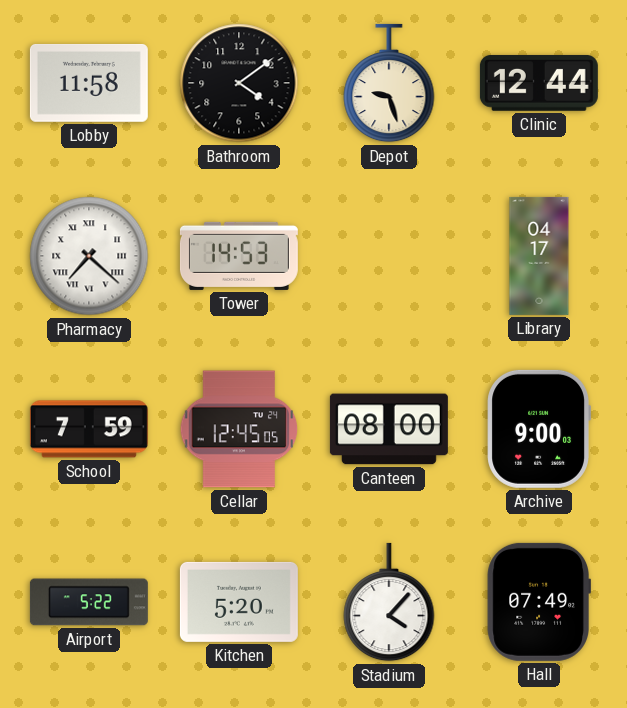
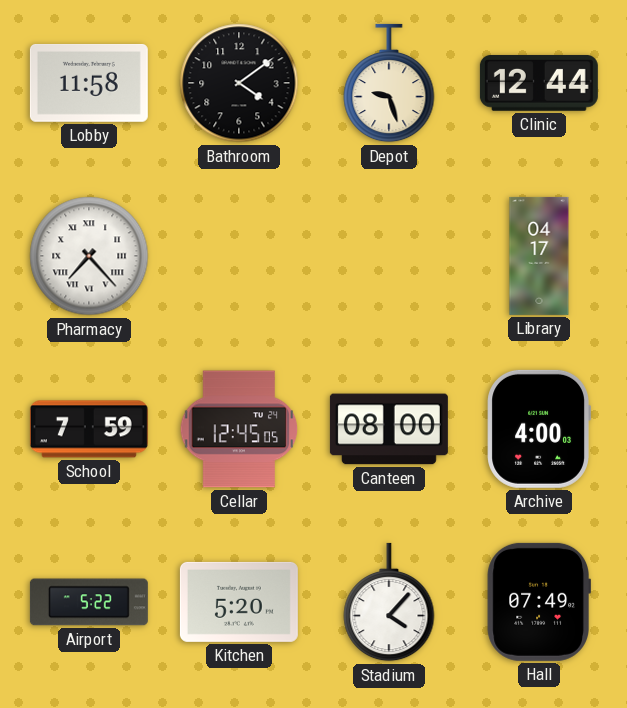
Pharmacy: 7:22 -> 7:23
Tower: 14:53 -> none
Archive: 9:00 -> 4:00
